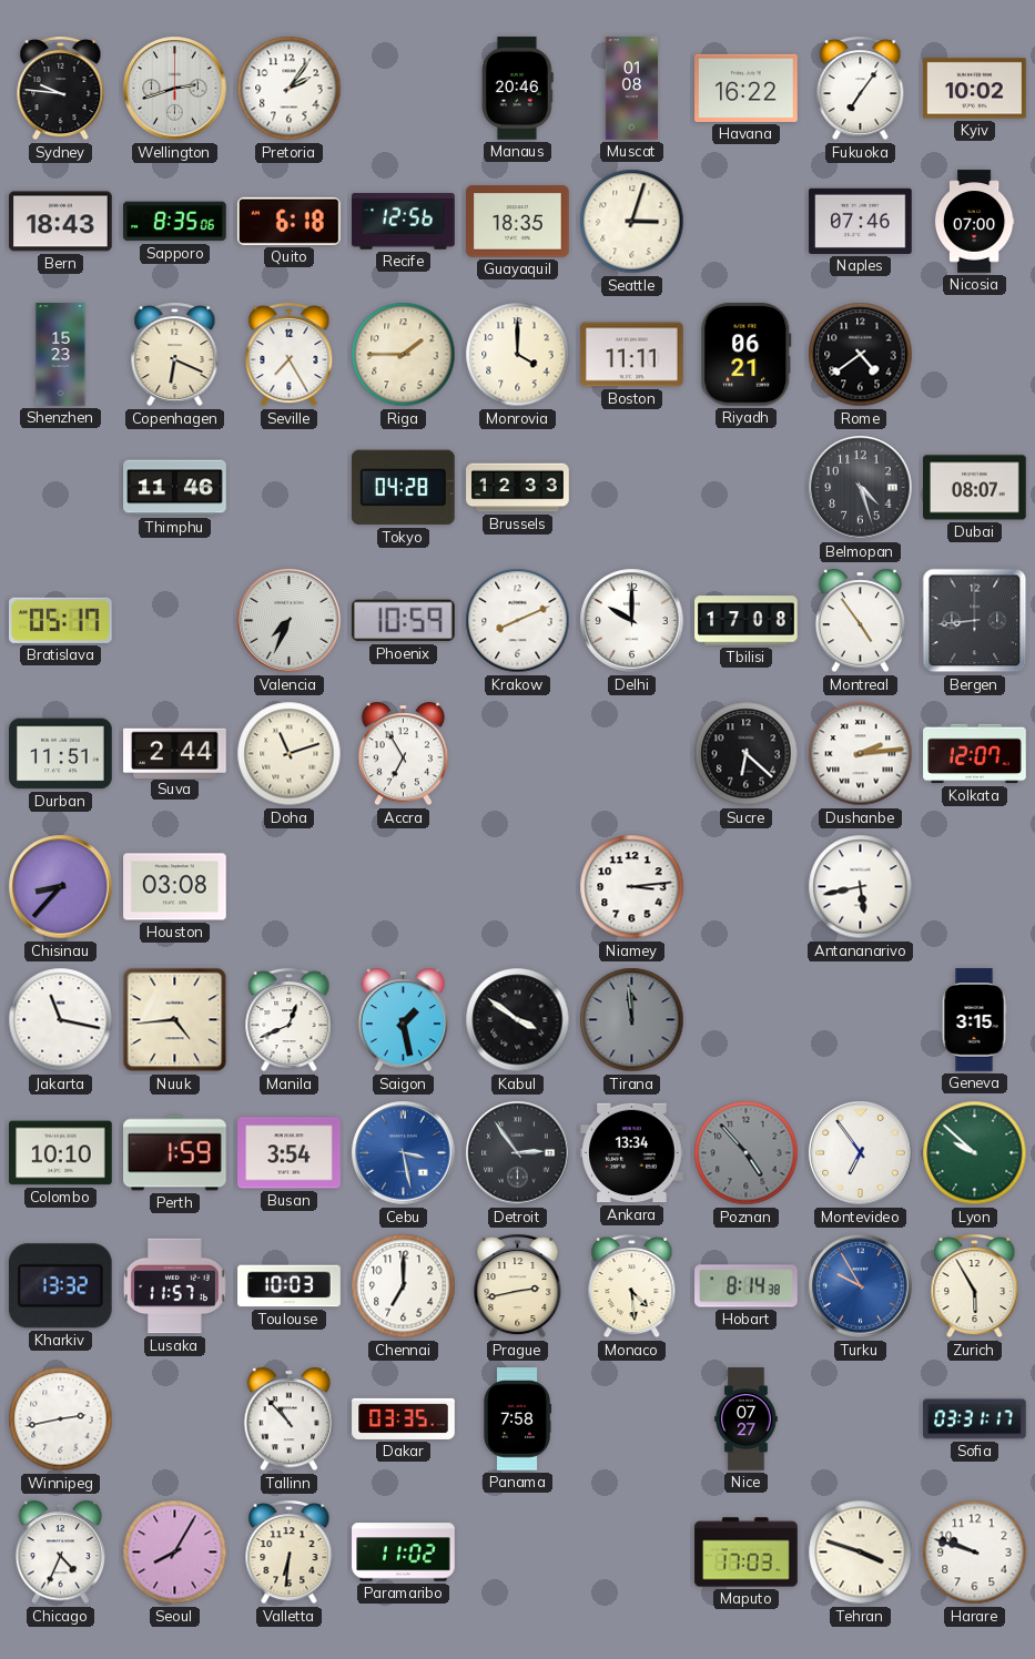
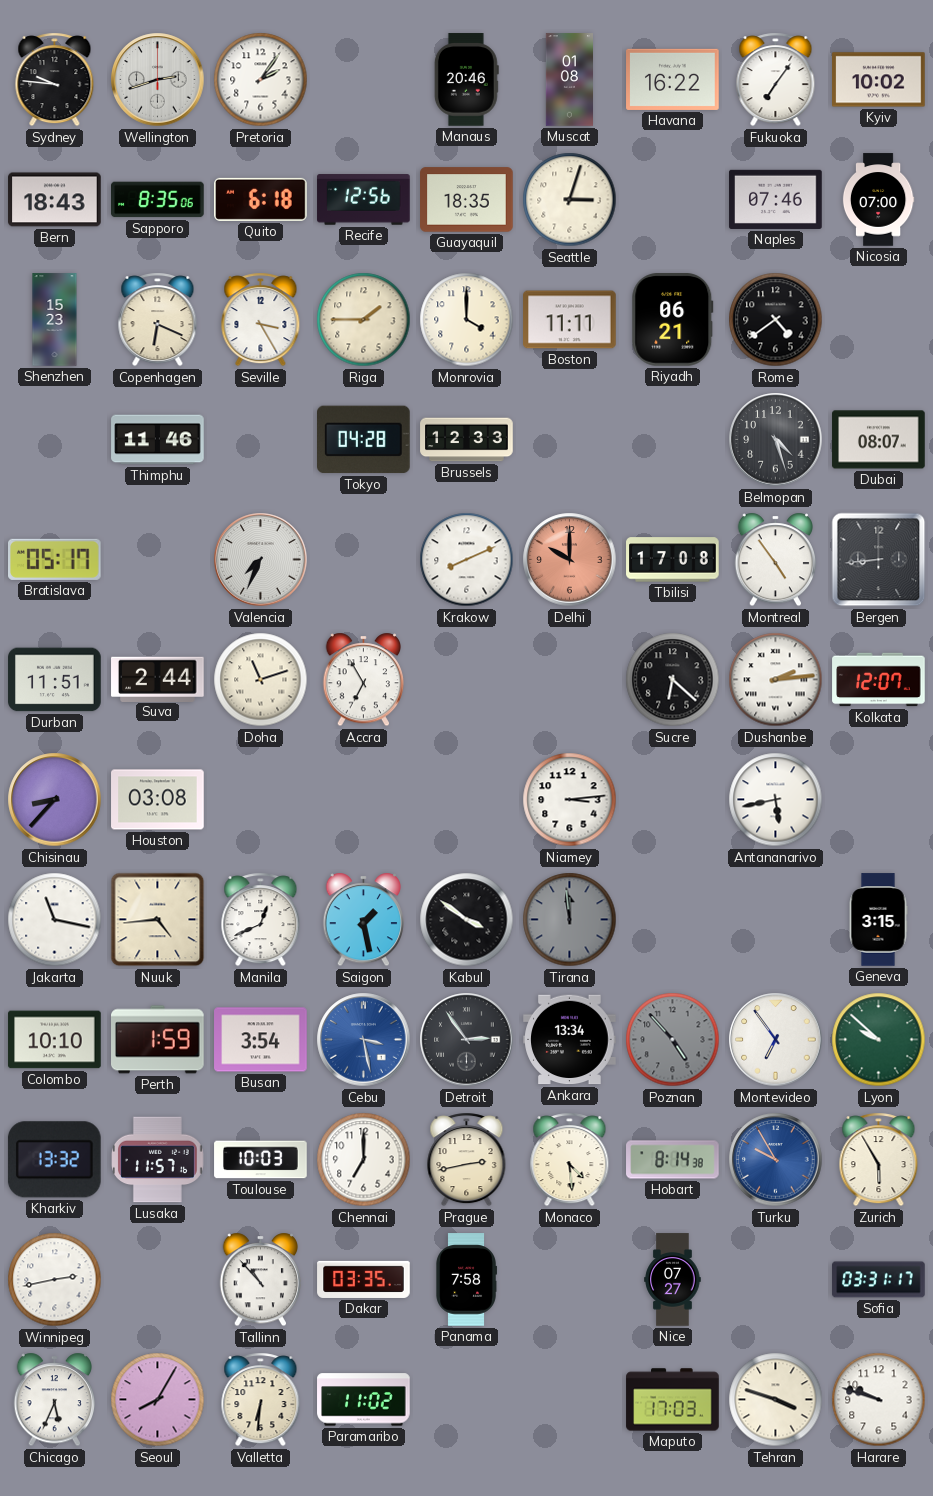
Seville: 7:25 -> 3:25
Phoenix: 10:59 -> none
Delhi dial: white -> salmon
Chicago: 4:34 -> 5:34
